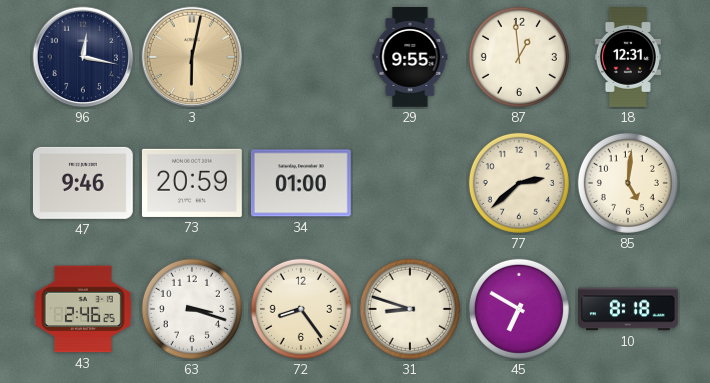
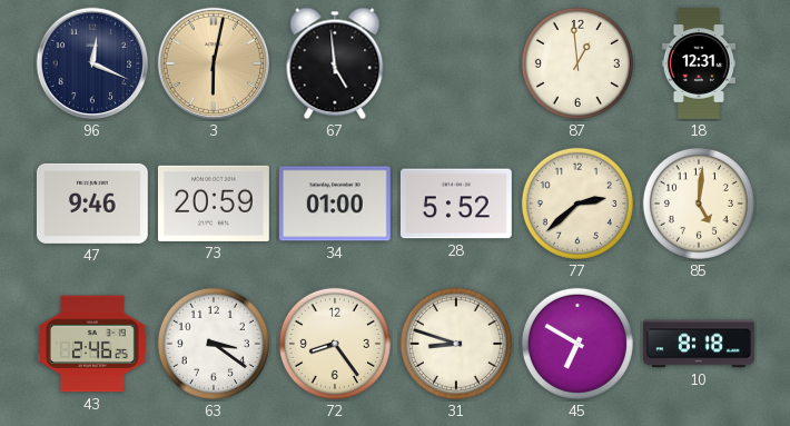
96: 12:17 -> 12:19
67: none -> 4:59
29: 9:55 -> none
28: none -> 5:52
63: 3:18 -> 3:21
